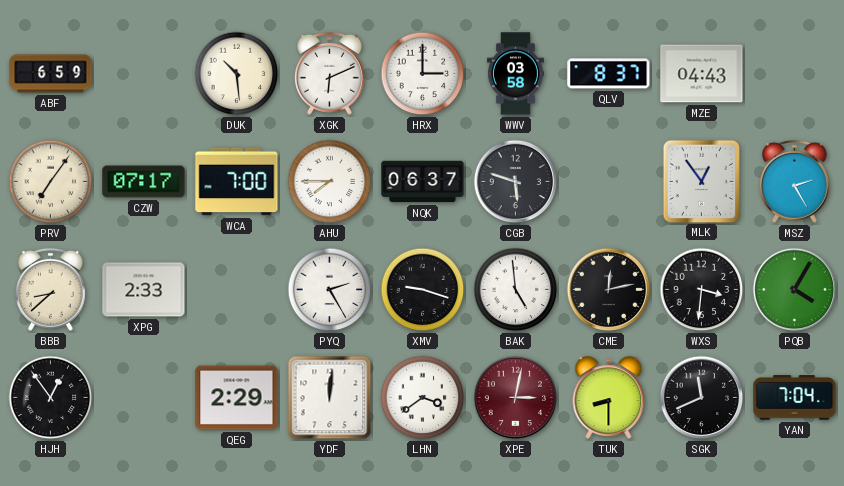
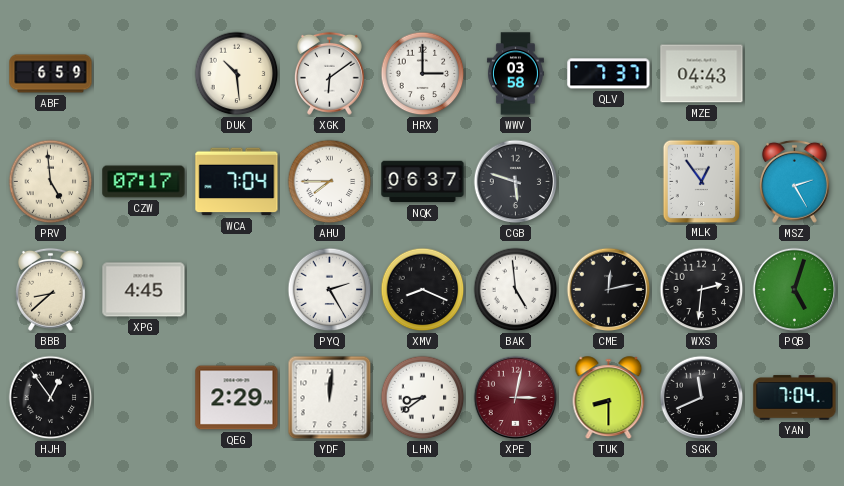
XGK: 6:11 -> 6:09
QLV: 8:37 -> 7:37
PRV: 7:06 -> 4:59
WCA: 7:00 -> 7:04
XPG: 2:33 -> 4:45
XMV: 9:18 -> 8:19
WXS: 3:31 -> 2:31
PQB: 4:05 -> 5:03
LHN: 3:39 -> 8:39
